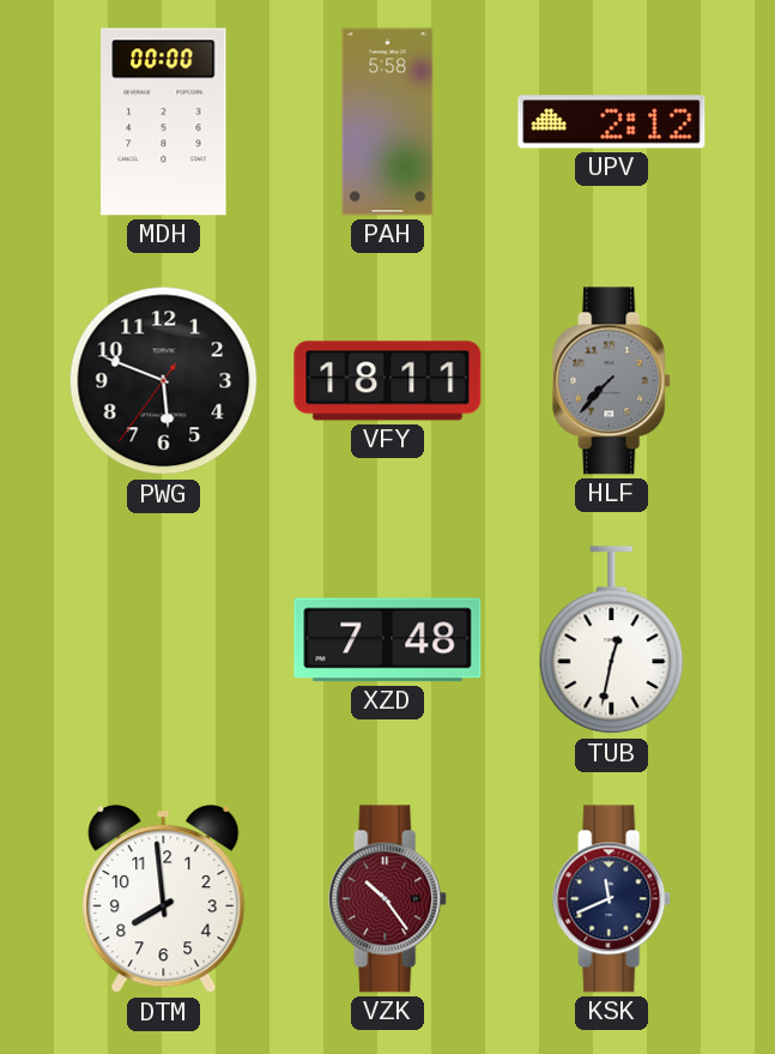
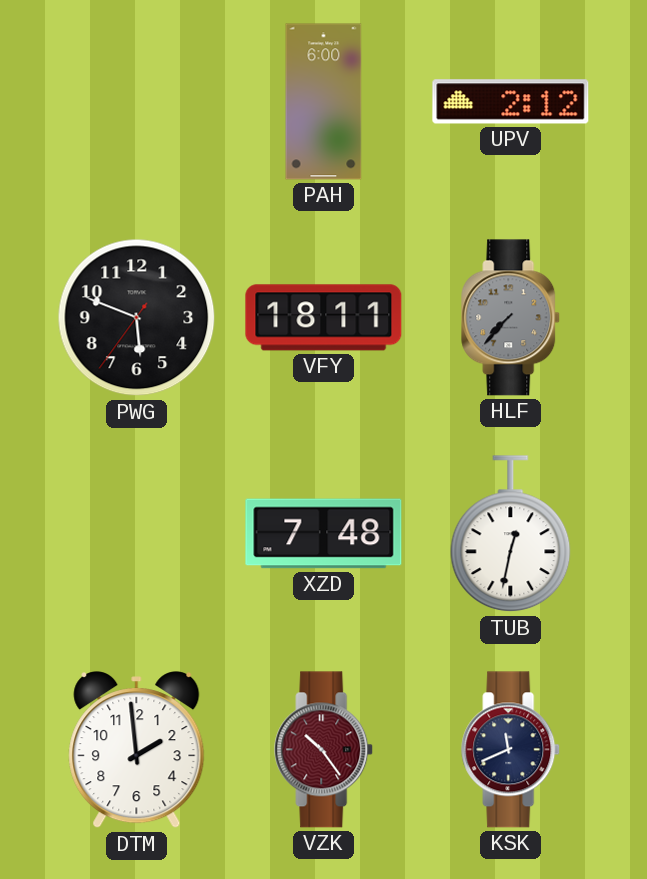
MDH: 00:00 -> none
PAH: 5:58 -> 6:00
DTM: 7:59 -> 1:59
